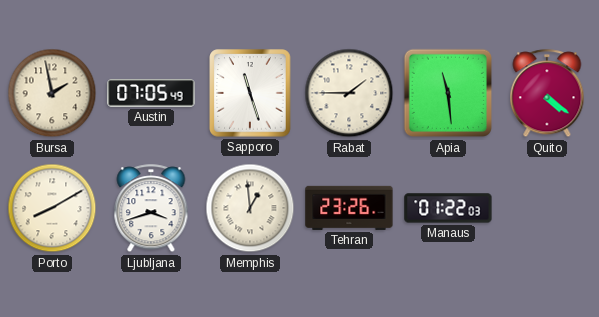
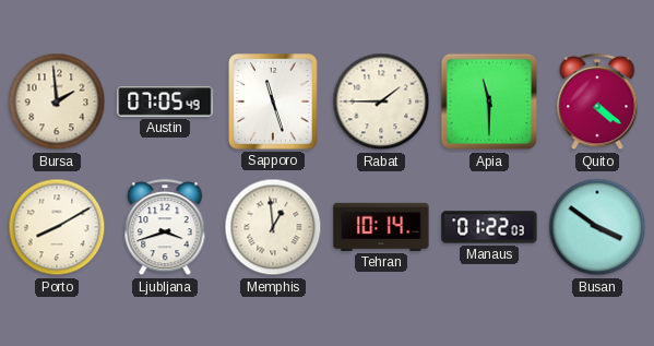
Bursa: 1:58 -> 1:59
Apia: 11:29 -> 11:30
Tehran: 23:26 -> 10:14
Busan: none -> 3:51
